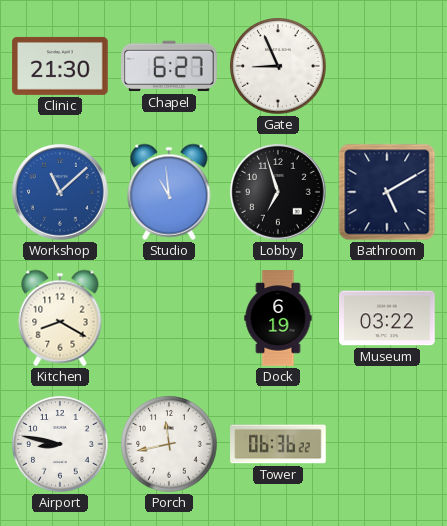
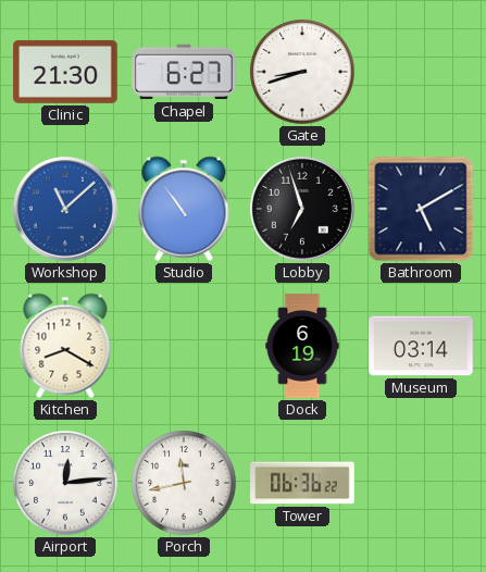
Gate: 8:56 -> 8:42
Studio: 10:59 -> 10:54
Museum: 03:22 -> 03:14
Airport: 8:47 -> 12:14
